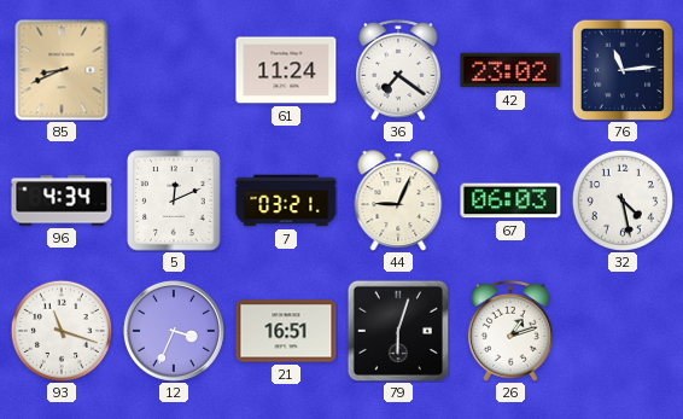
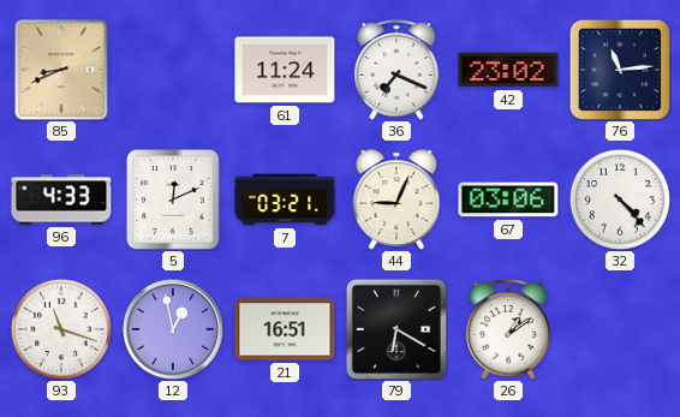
36: 7:21 -> 7:19
96: 4:34 -> 4:33
67: 06:03 -> 03:06
32: 4:28 -> 4:23
12: 3:34 -> 12:58
79: 6:03 -> 6:20
26: 1:12 -> 1:09
